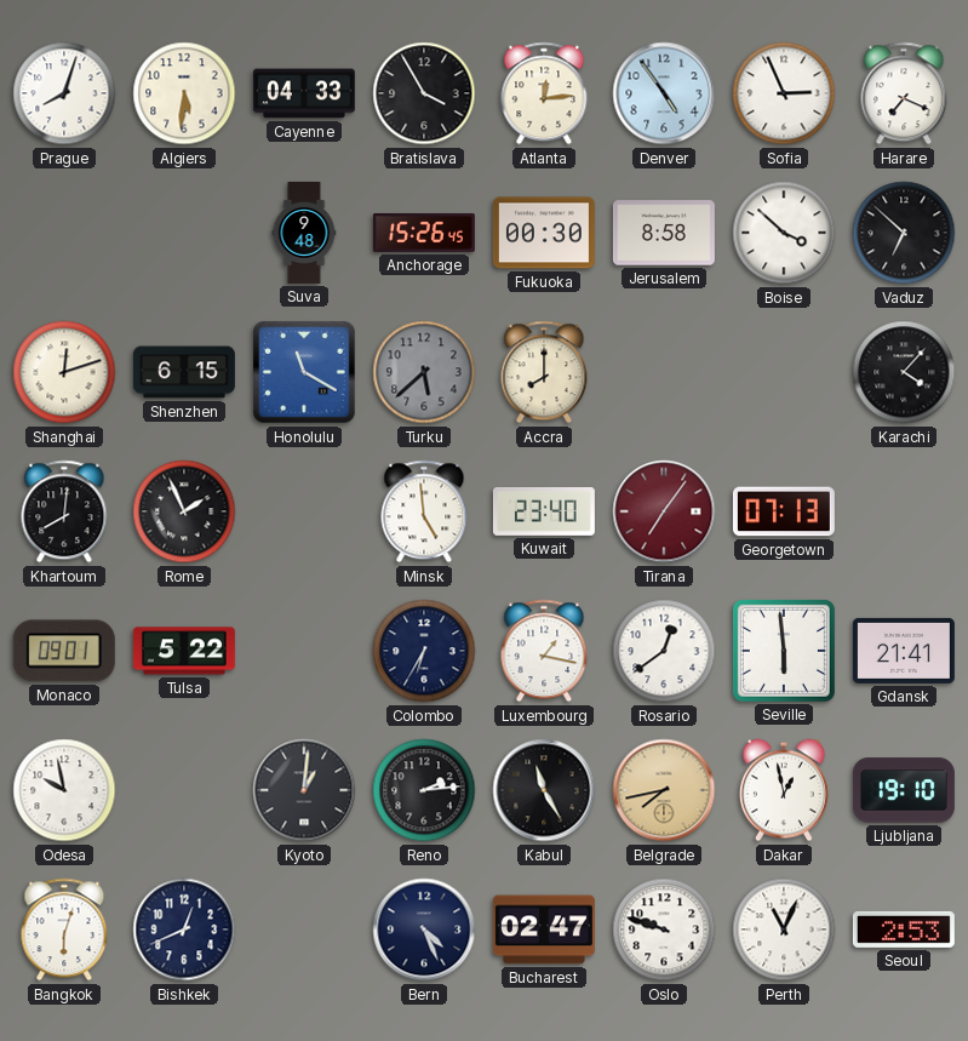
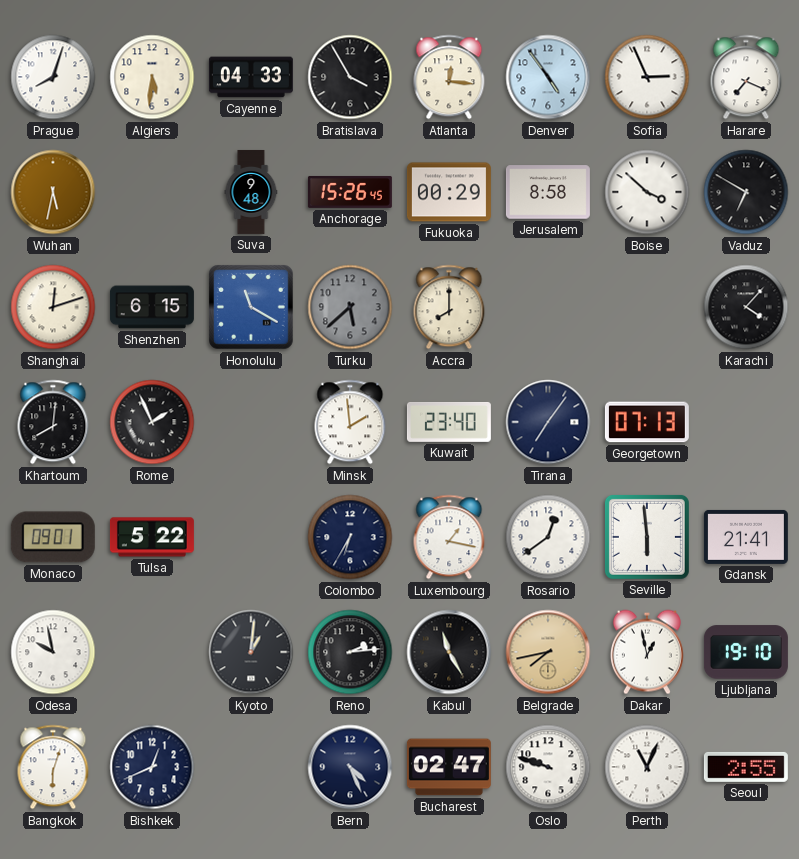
Atlanta: 12:14 -> 12:16
Wuhan: none -> 5:32
Fukuoka: 00:30 -> 00:29
Vaduz: 6:52 -> 6:50
Minsk: 4:59 -> 1:59
Tirana dial: burgundy -> navy
Seoul: 2:53 -> 2:55
